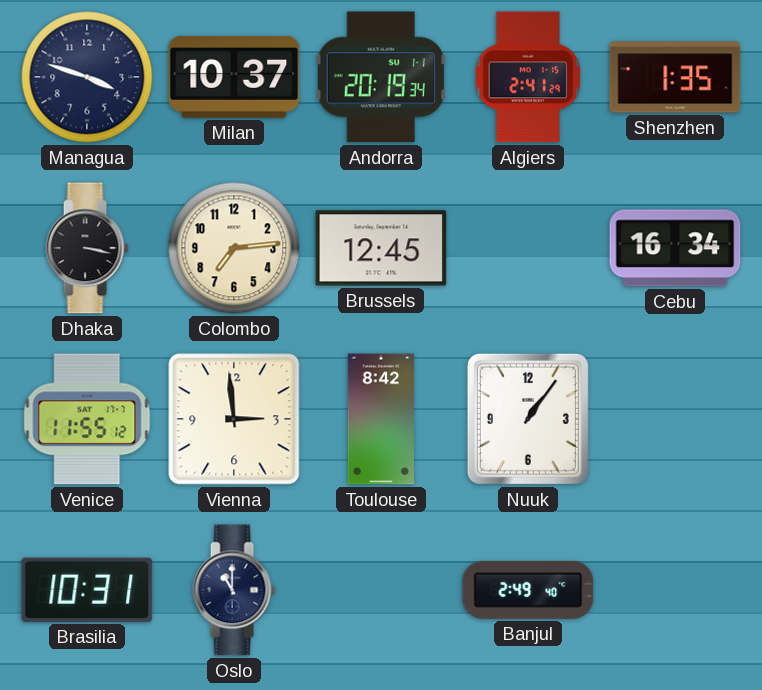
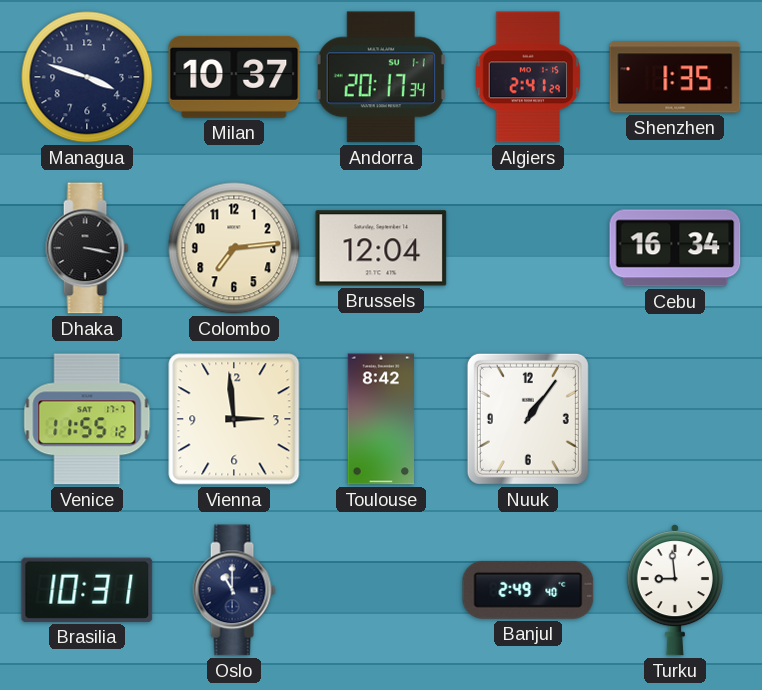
Andorra: 20:19 -> 20:17
Brussels: 12:45 -> 12:04
Turku: none -> 8:59
